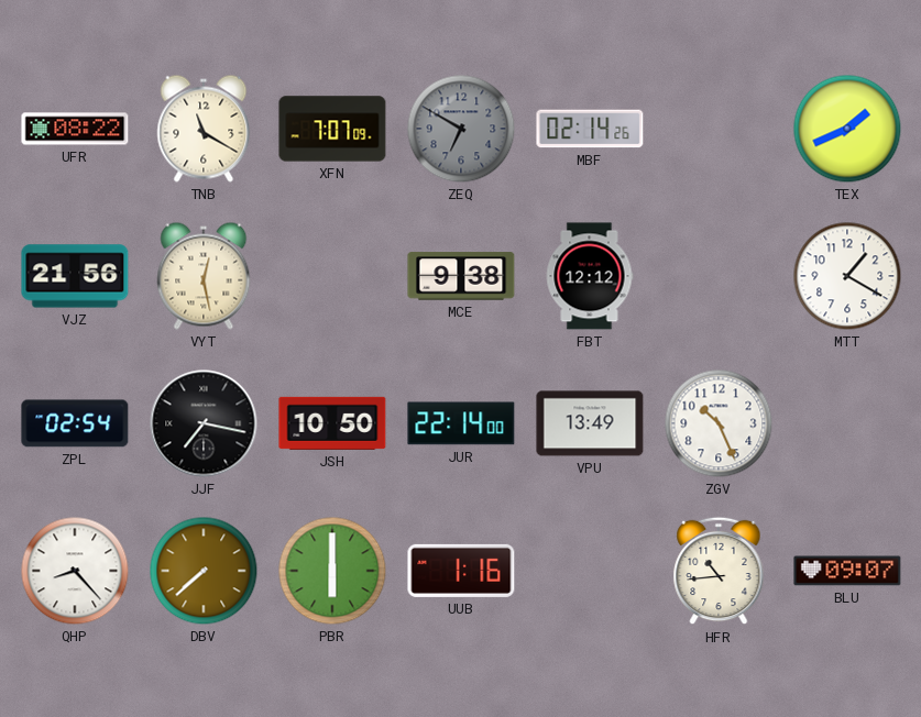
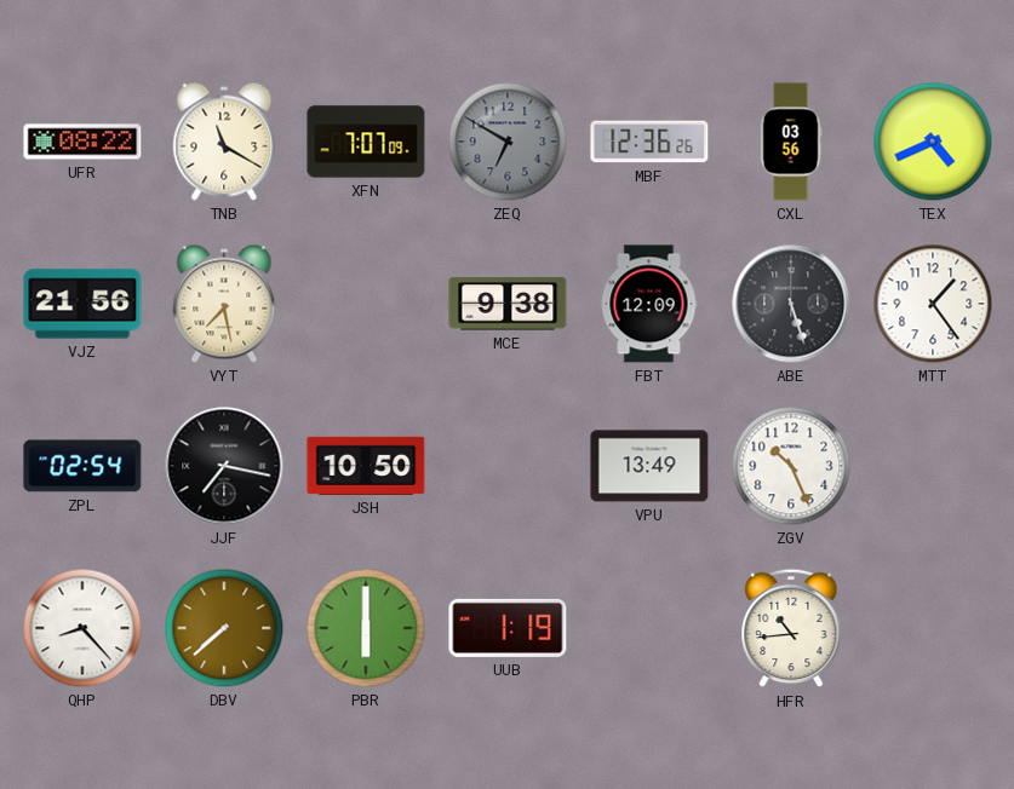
MBF: 02:14 -> 12:36
CXL: none -> 03:56
TEX: 1:41 -> 4:41
VYT: 12:28 -> 7:28
FBT: 12:12 -> 12:09
ABE: none -> 5:27
MTT: 1:20 -> 1:24
JUR: 22:14 -> none
UUB: 1:16 -> 1:19
BLU: 09:07 -> none
